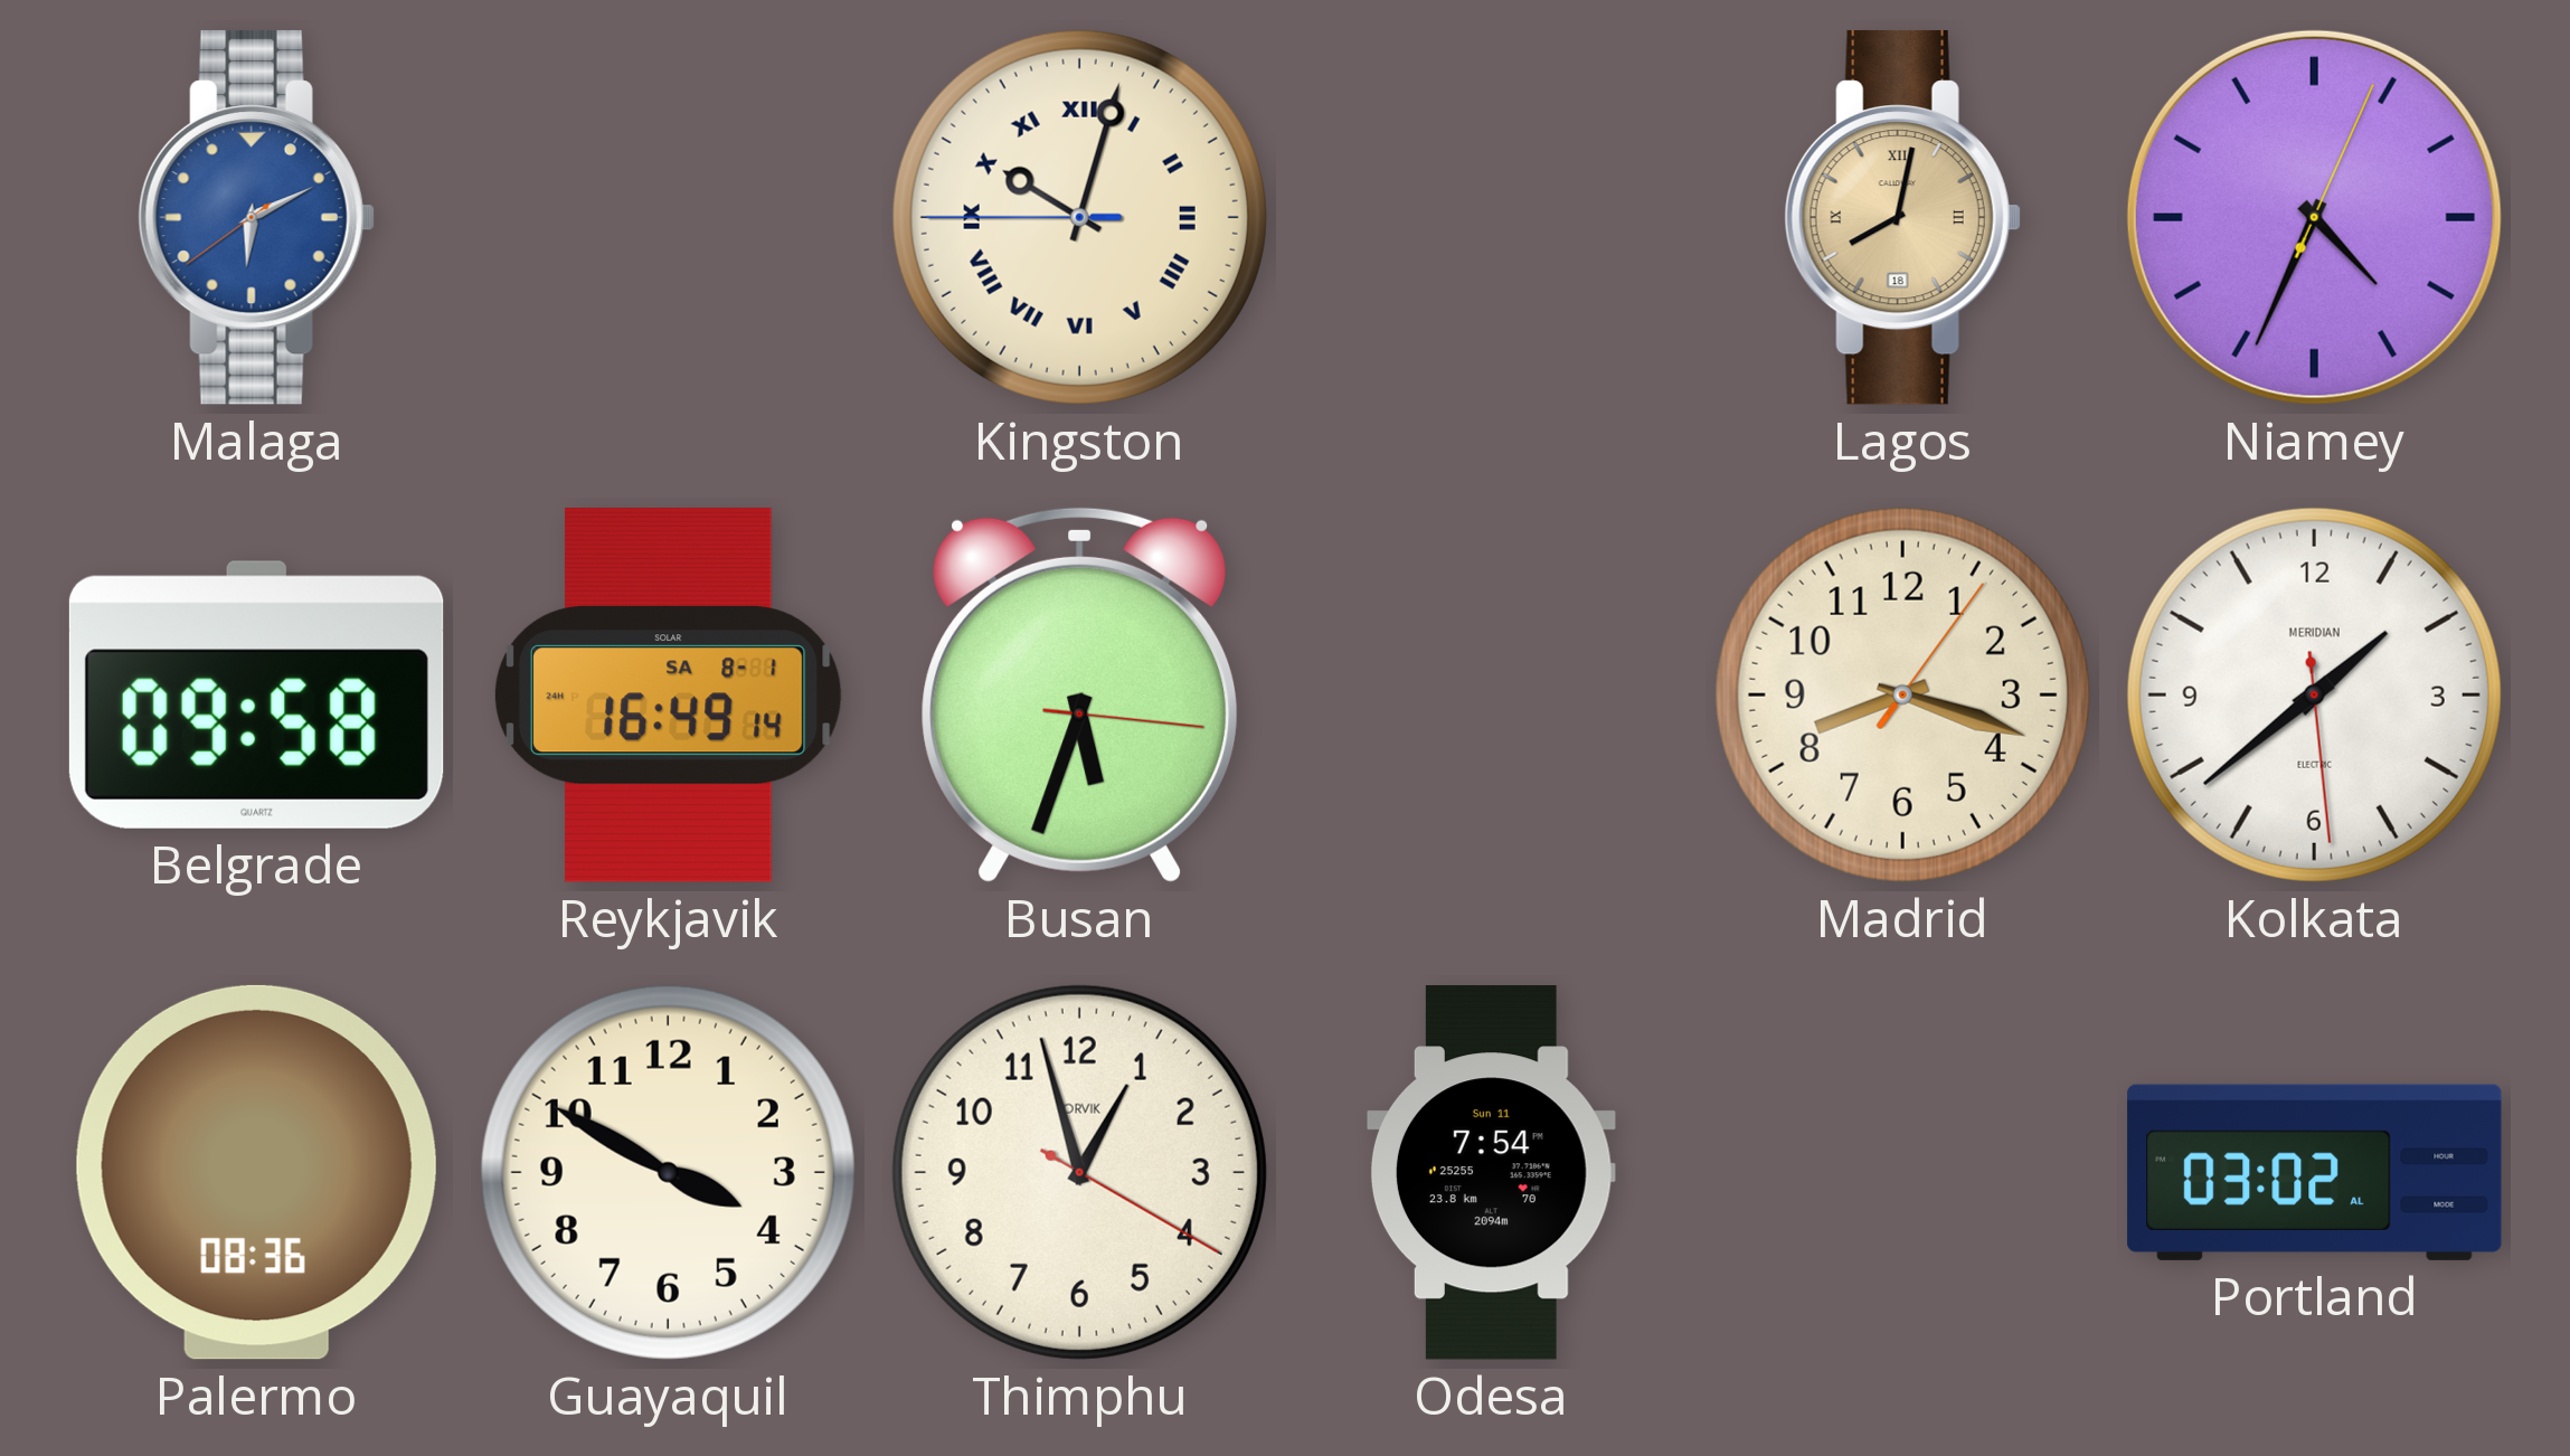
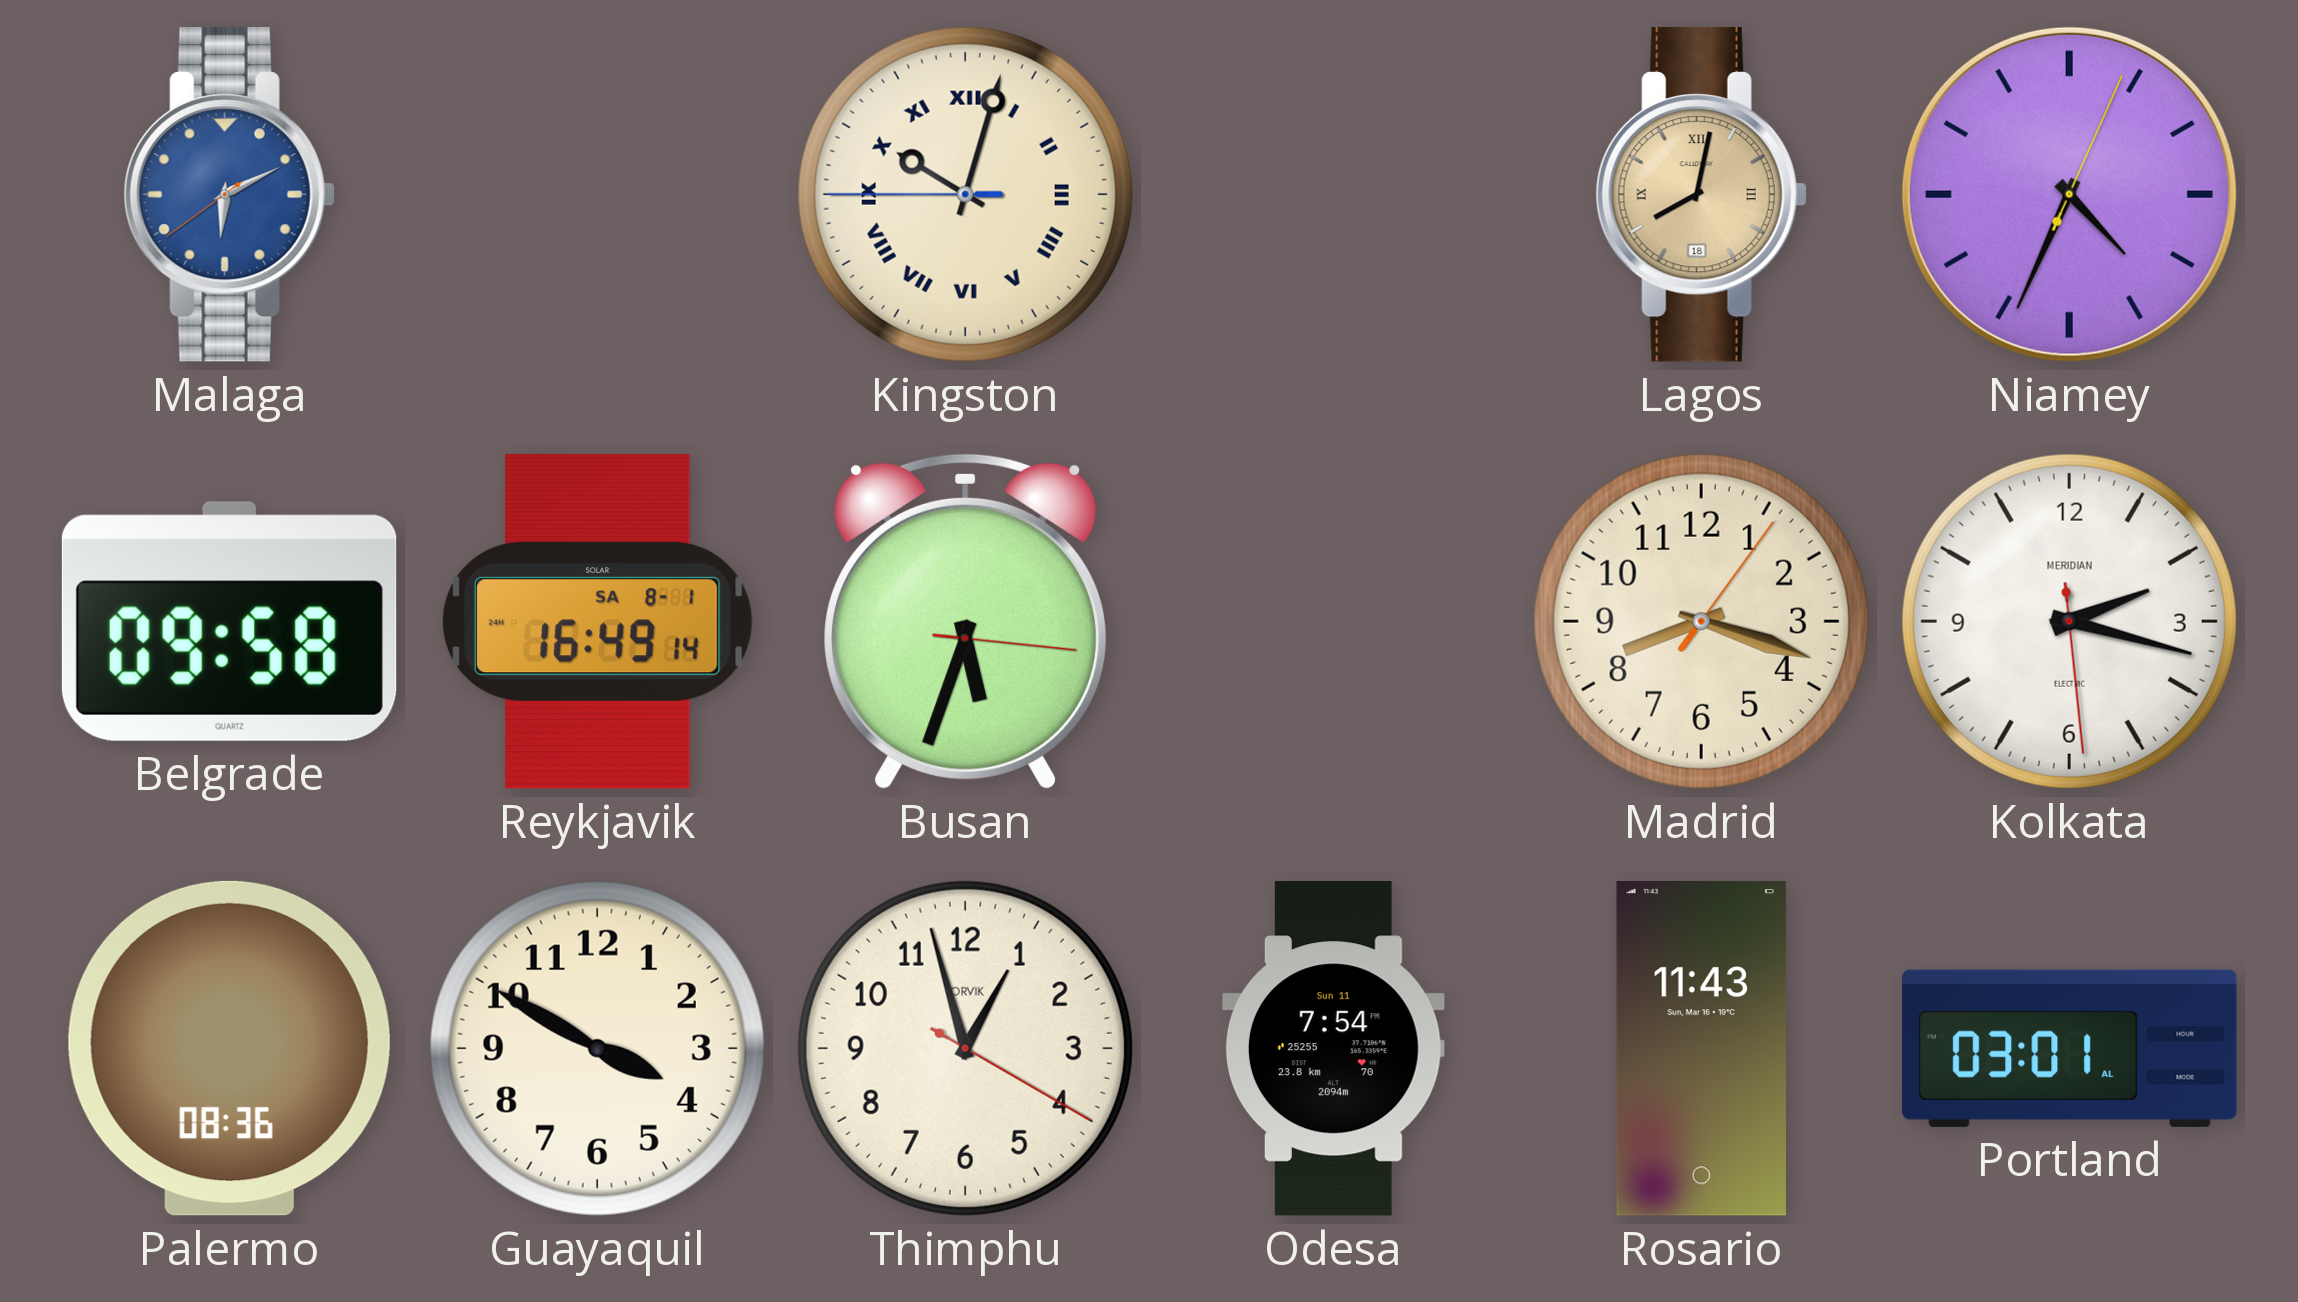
Kolkata: 1:38 -> 2:17
Rosario: none -> 11:43
Portland: 03:02 -> 03:01
